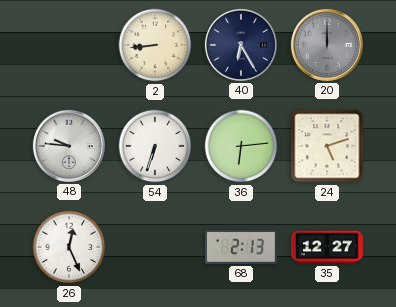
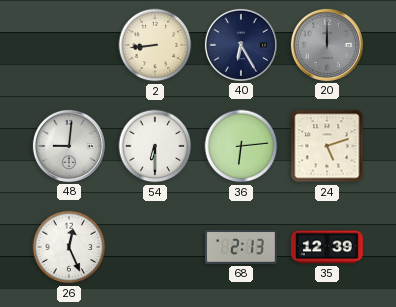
48: 9:46 -> 9:01
54: 6:33 -> 6:30
35: 12:27 -> 12:39
